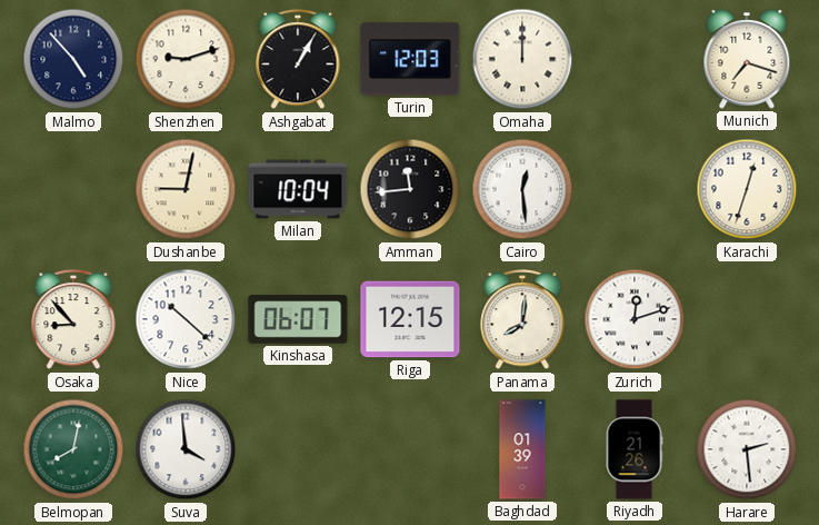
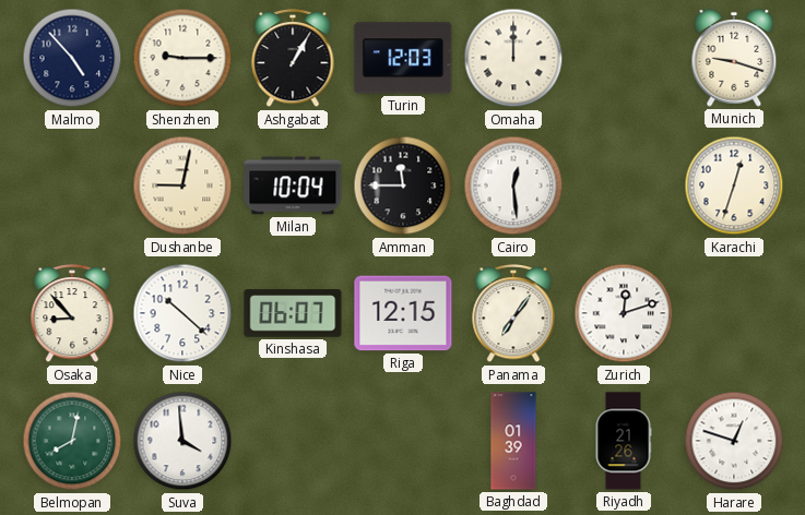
Shenzhen: 9:12 -> 9:15
Munich: 7:18 -> 9:18
Amman: 11:44 -> 11:45
Panama: 8:01 -> 7:06
Harare: 2:29 -> 12:48
